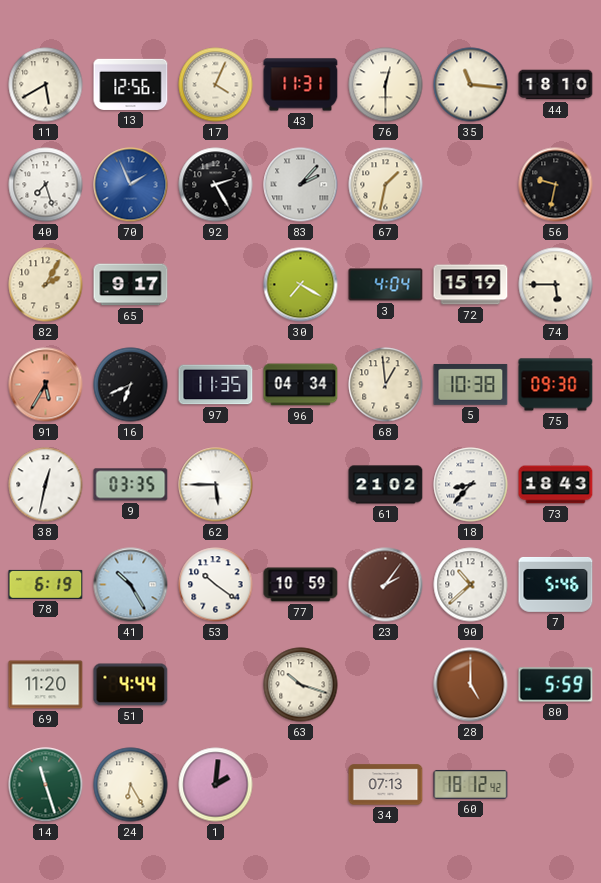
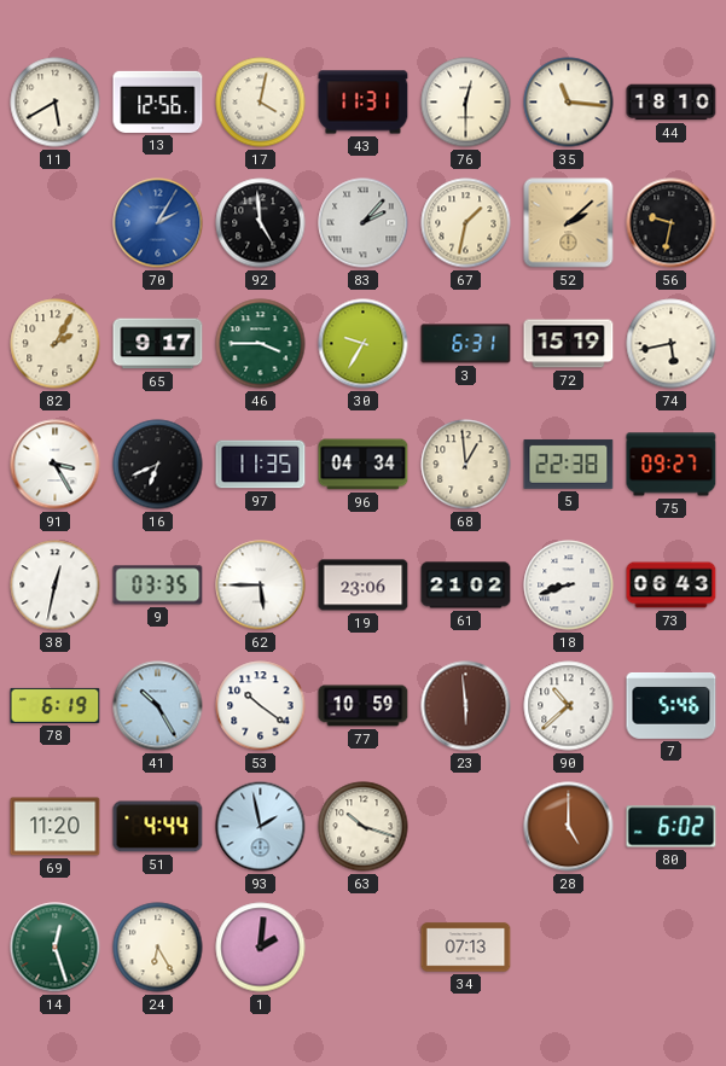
17: 4:04 -> 4:02
40: 7:27 -> none
70: 1:56 -> 2:05
92: 2:25 -> 4:59
52: none -> 2:08
46: none -> 3:45
30: 7:20 -> 9:35
3: 4:04 -> 6:31
74: 5:45 -> 5:43
91: 5:35 -> 3:25
91 dial: salmon -> white
5: 10:38 -> 22:38
75: 09:30 -> 09:27
19: none -> 23:06
18: 8:37 -> 8:42
73: 18:43 -> 06:43
23: 2:06 -> 5:59
93: none -> 1:58
80: 5:59 -> 6:02
14: 11:27 -> 12:27
60: 18:12 -> none
